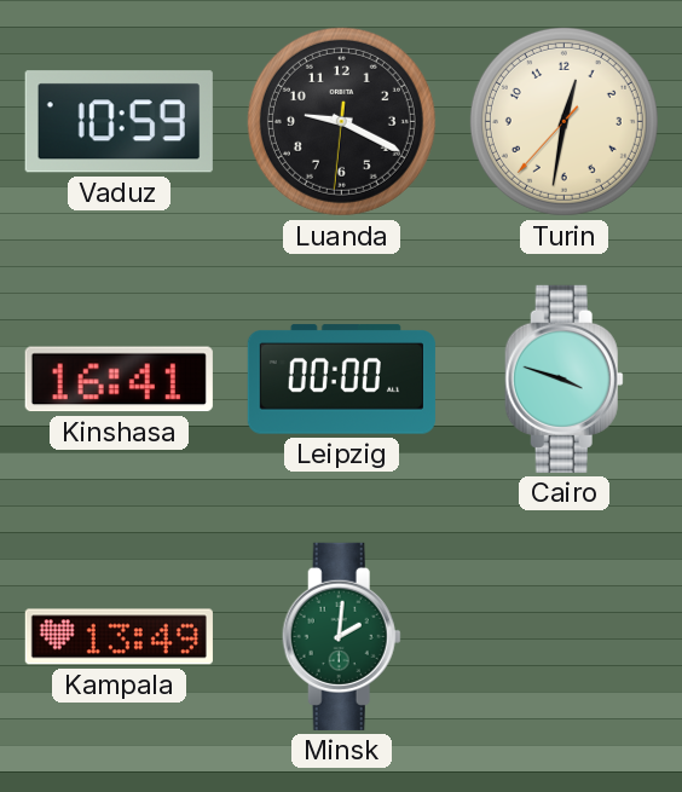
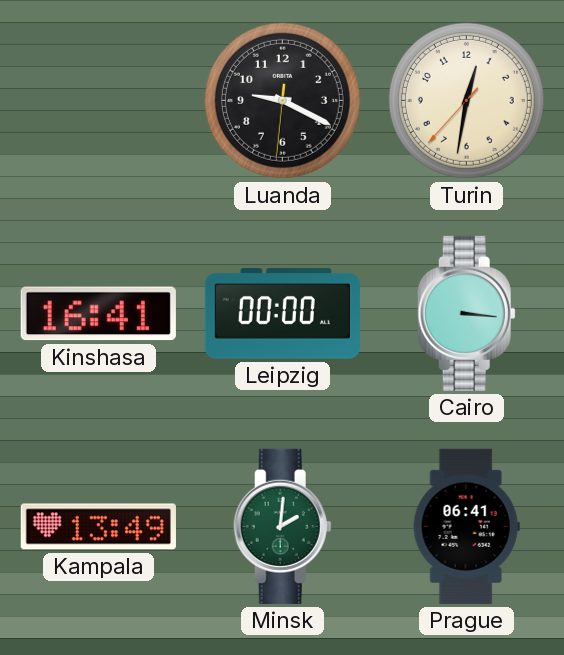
Vaduz: 10:59 -> none
Cairo: 3:48 -> 3:16
Prague: none -> 06:41
